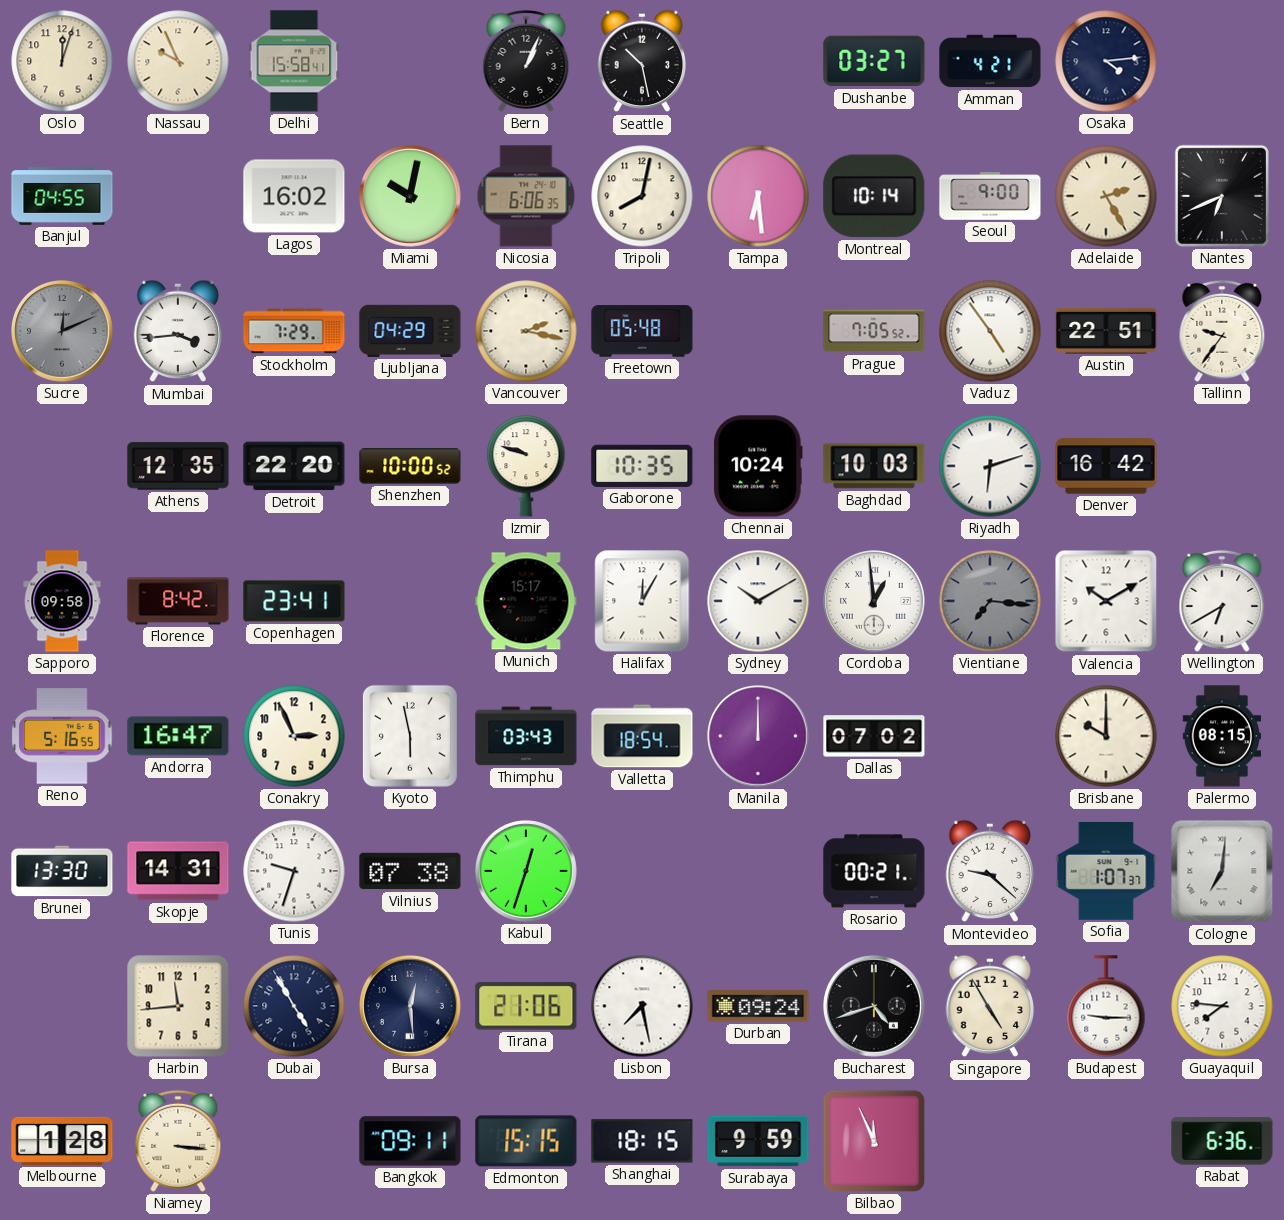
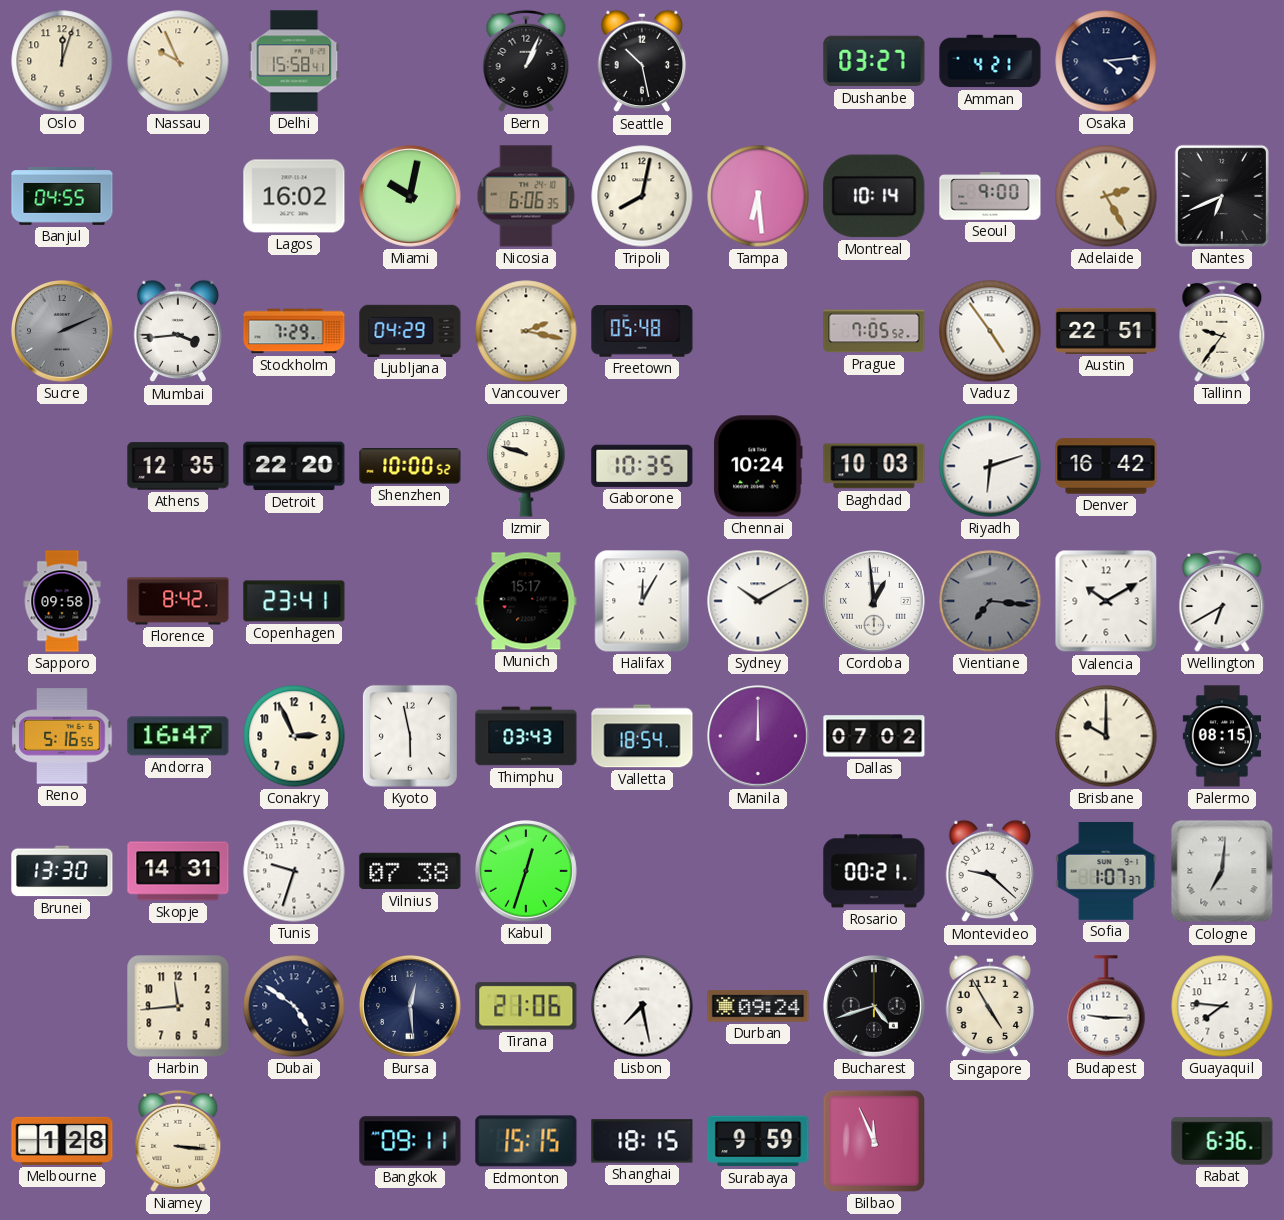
Sucre: 12:11 -> 2:11
Dubai: 4:55 -> 4:51
